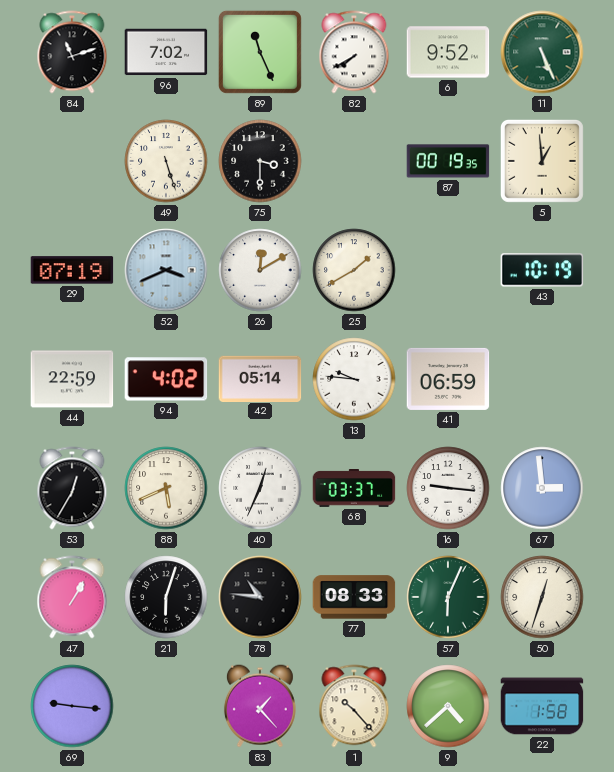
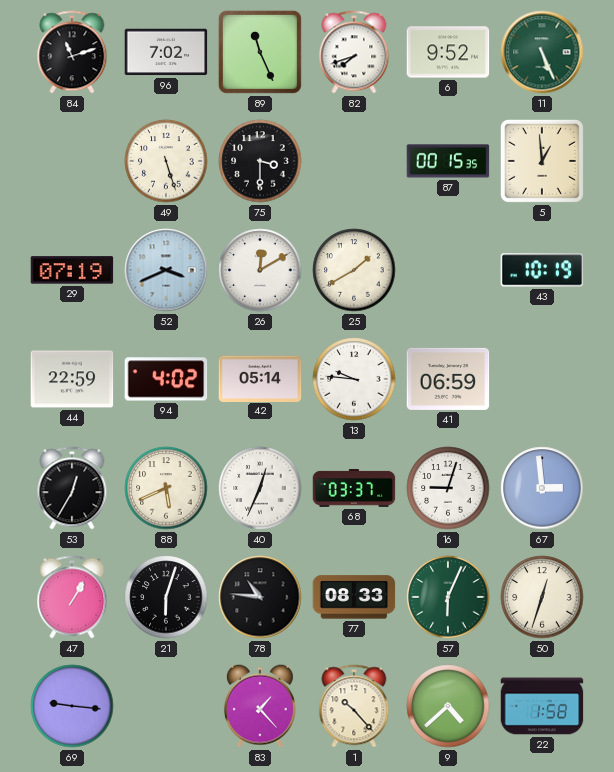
82: 7:40 -> 7:42
87: 00:19 -> 00:15
16: 9:16 -> 9:03
